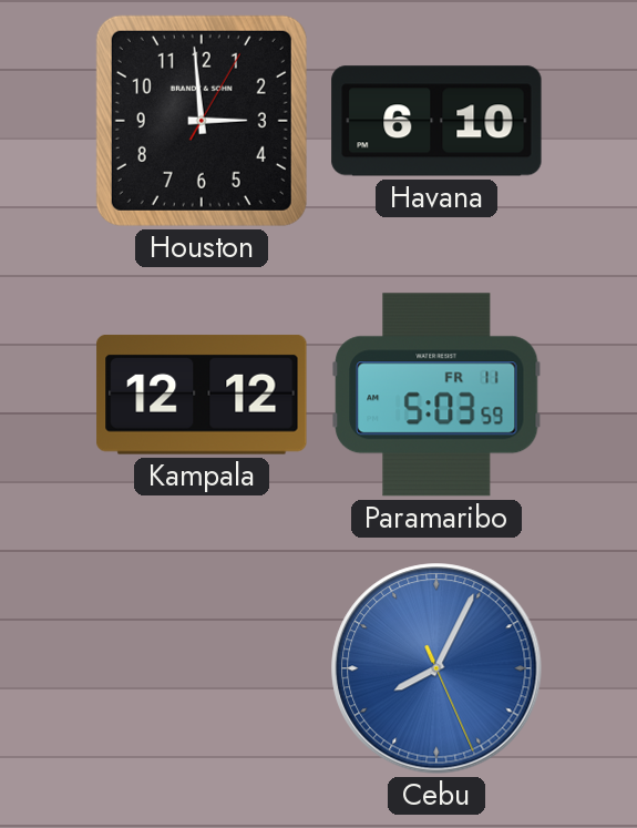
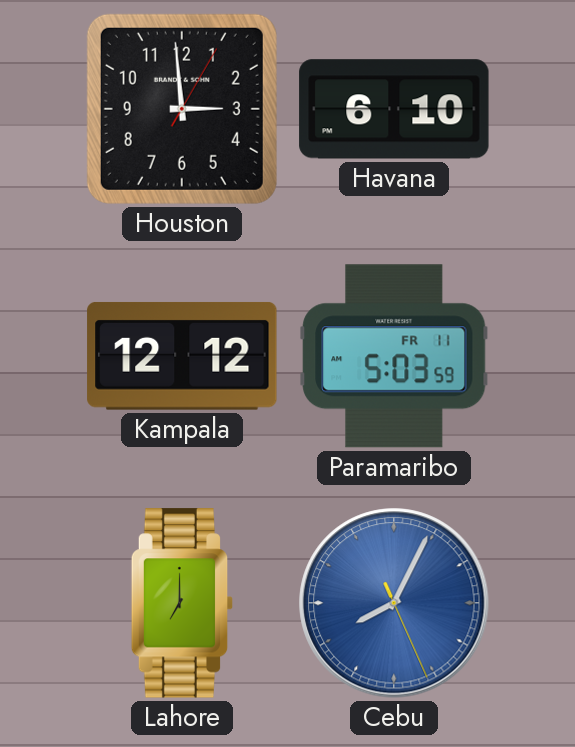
Lahore: none -> 7:00
